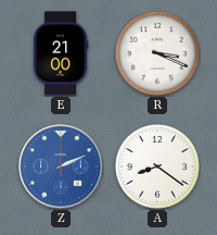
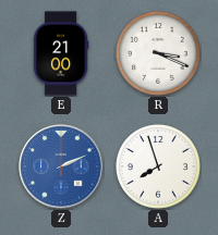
A: 8:21 -> 7:57
